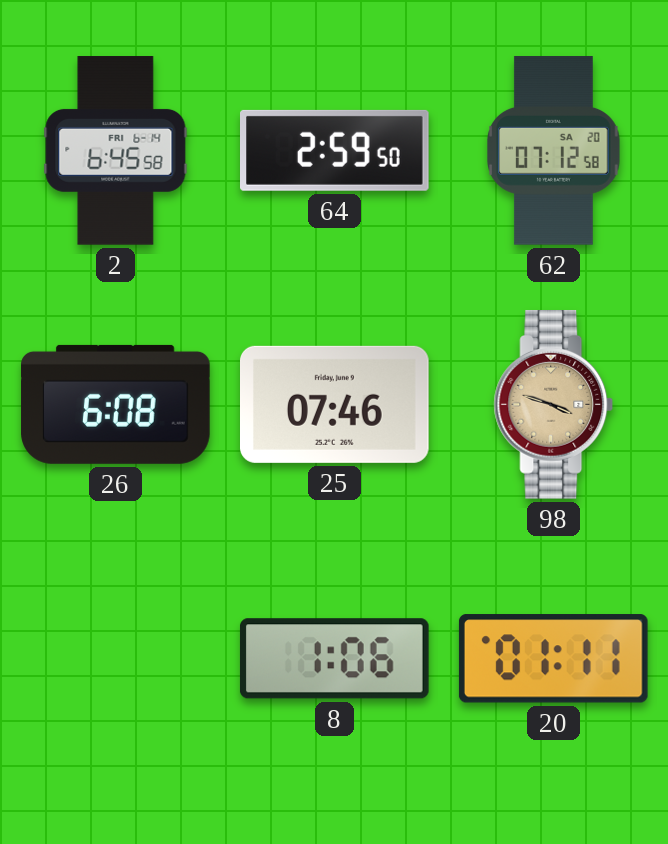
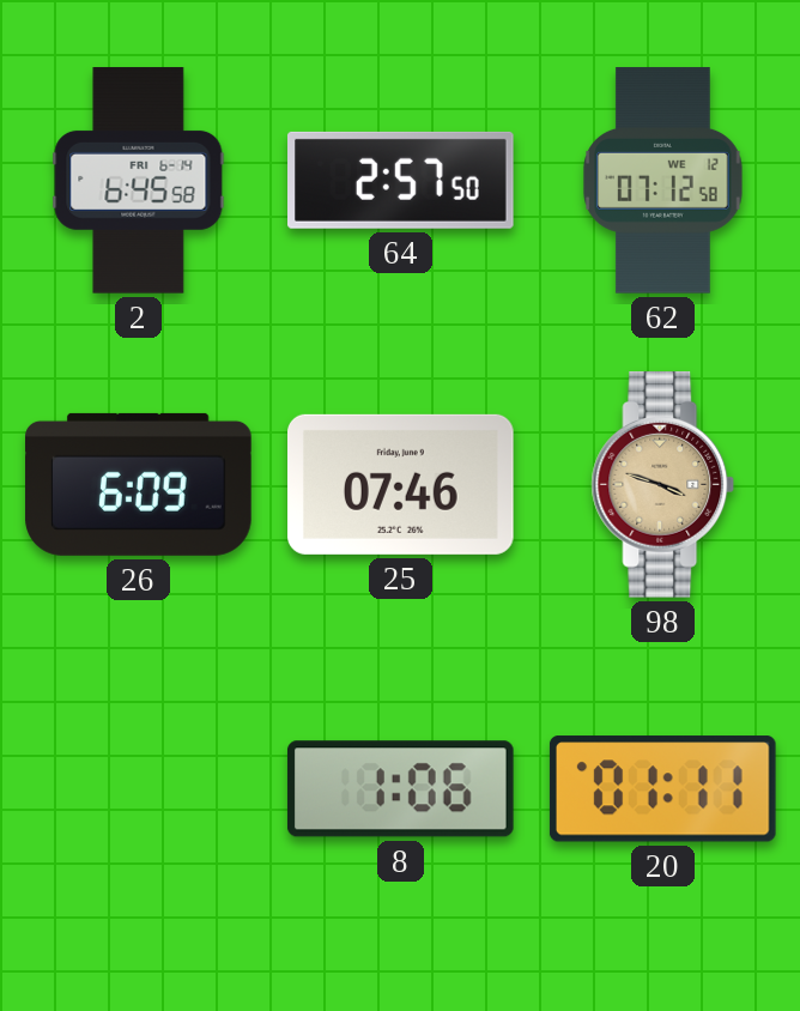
64: 2:59 -> 2:57
62 date: SA 20 -> WE 12
26: 6:08 -> 6:09
